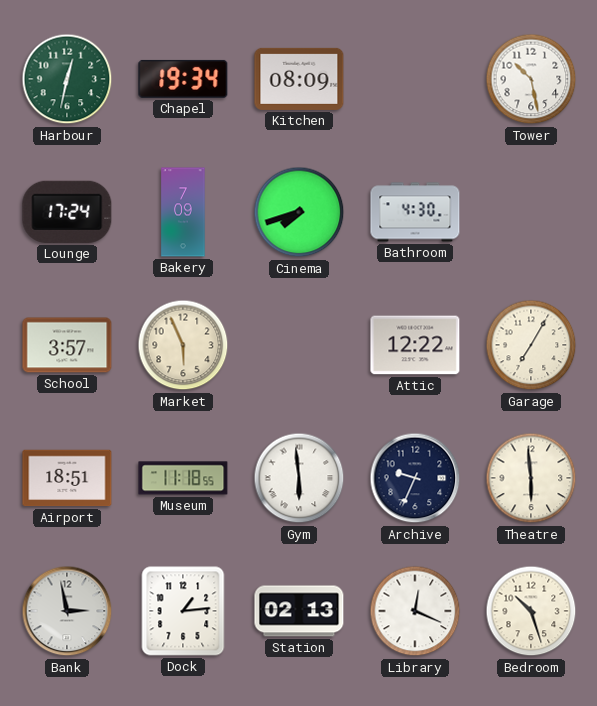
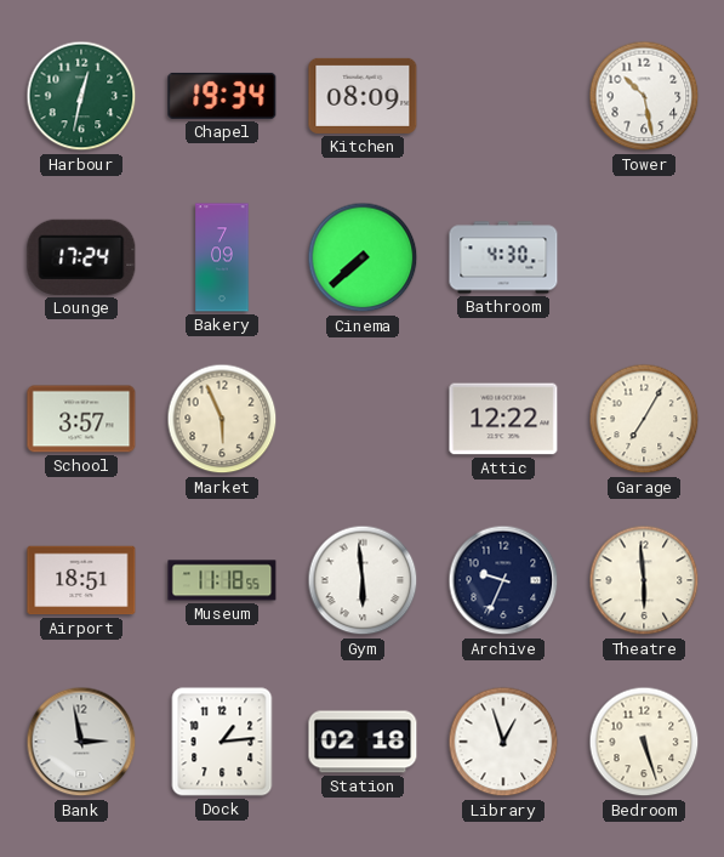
Cinema: 7:42 -> 7:38
Station: 02:13 -> 02:18
Library: 12:19 -> 12:57
Bedroom: 10:27 -> 5:27
